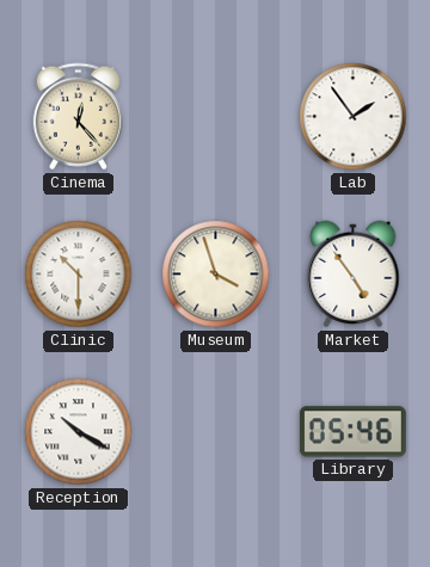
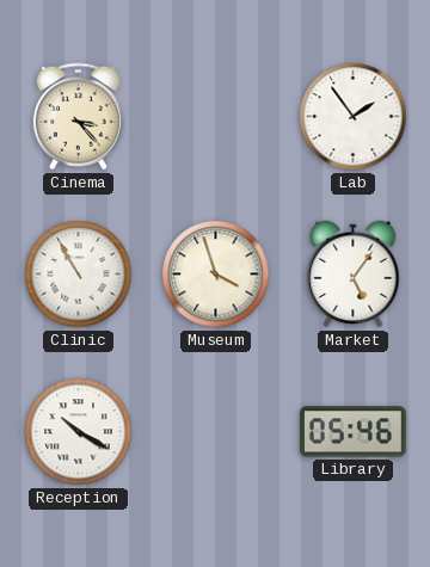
Cinema: 12:23 -> 3:23
Clinic: 10:30 -> 10:55
Market: 4:54 -> 5:06
